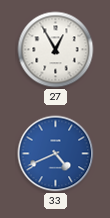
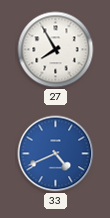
27: 12:55 -> 7:55
